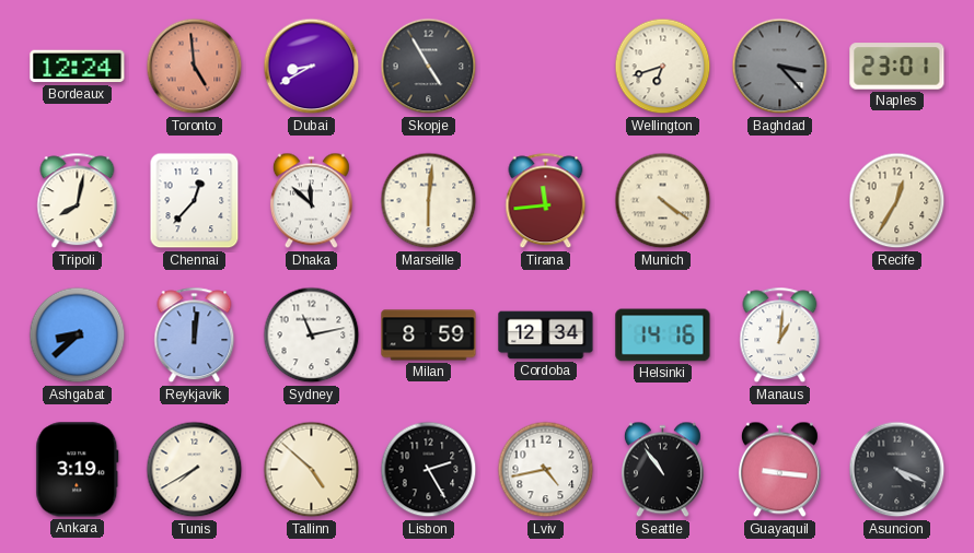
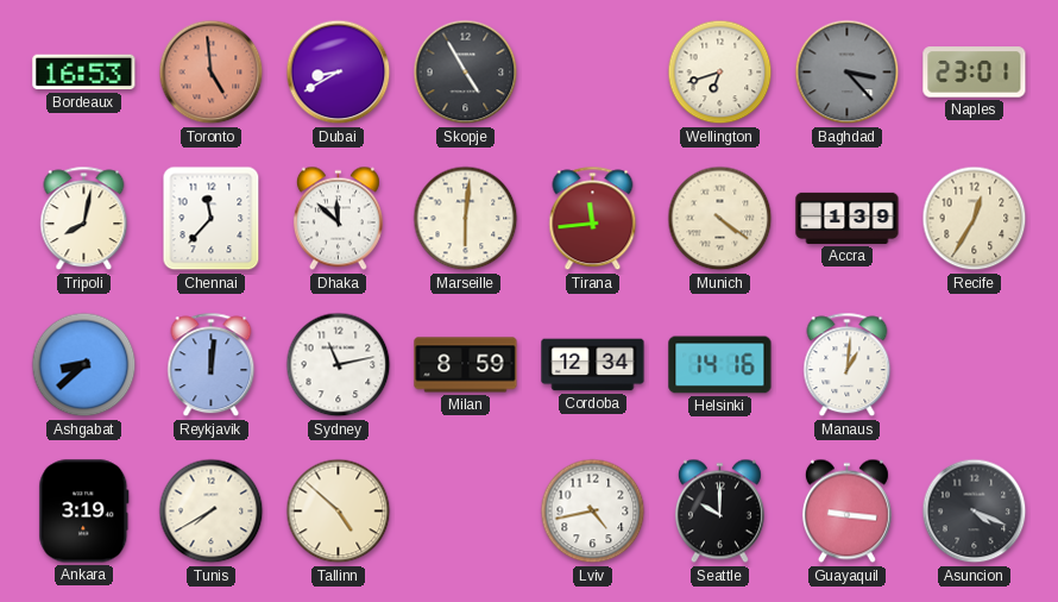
Bordeaux: 12:24 -> 16:53
Chennai: 12:37 -> 11:37
Accra: none -> 1:39
Lisbon: 2:25 -> none
Seattle: 10:54 -> 10:00
